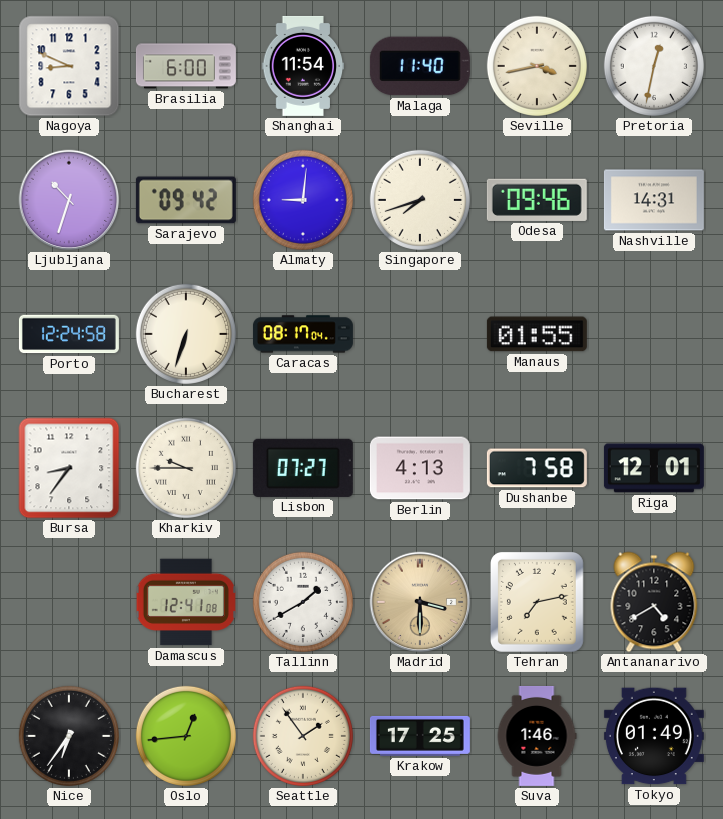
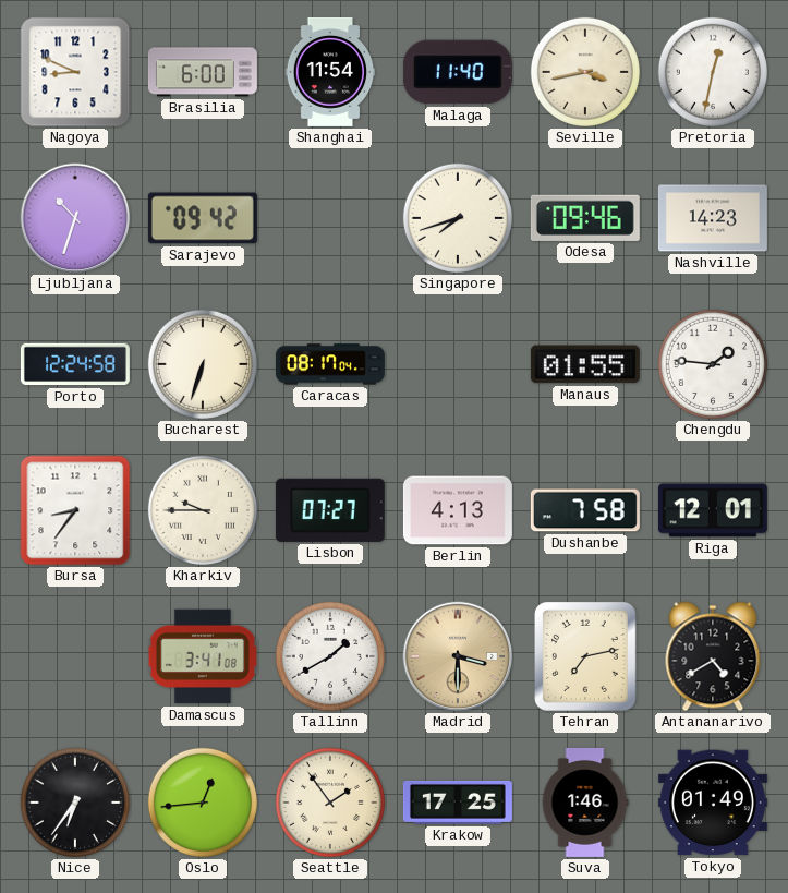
Almaty: 9:01 -> none
Nashville: 14:31 -> 14:23
Chengdu: none -> 1:46
Damascus: 12:41 -> 3:41
